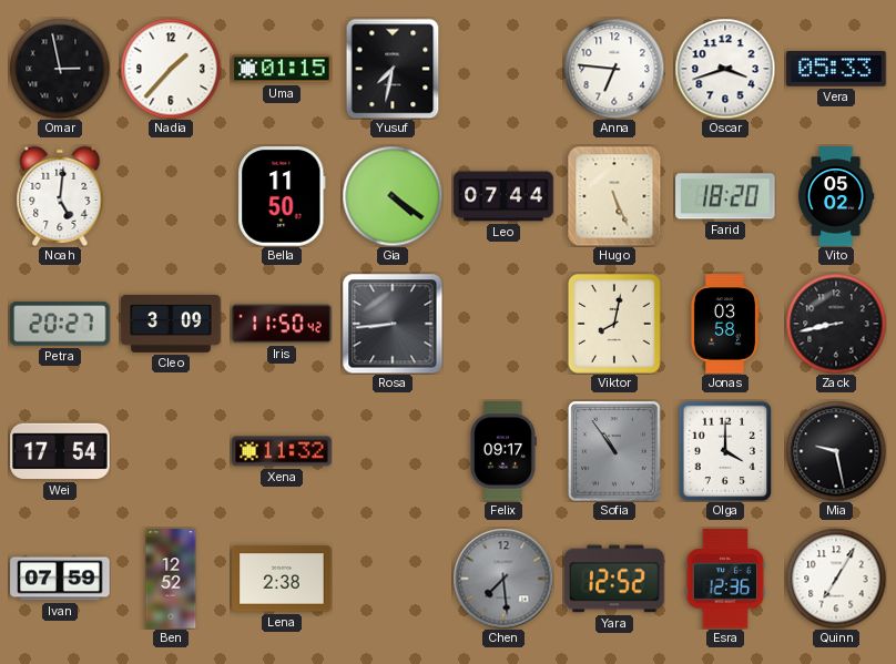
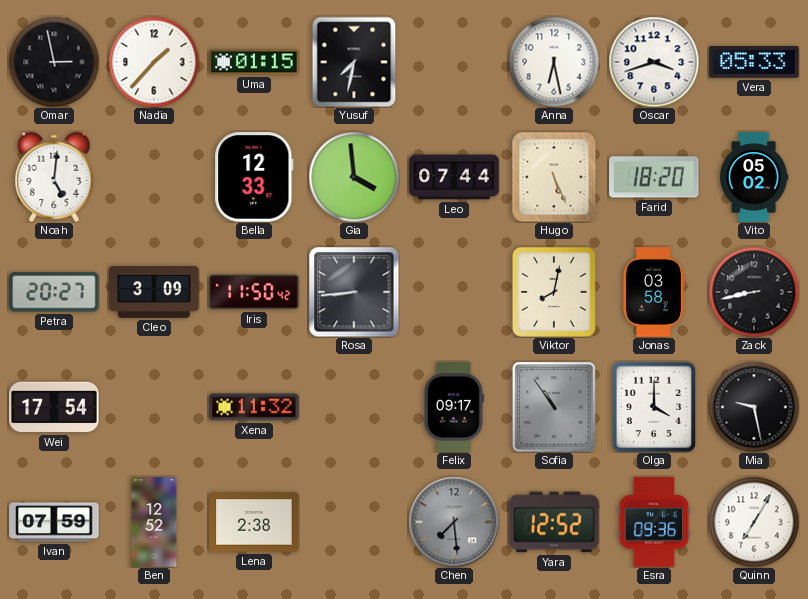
Anna: 6:46 -> 6:28
Bella: 11:50 -> 12:33
Gia: 4:21 -> 3:59
Esra: 12:36 -> 09:36
